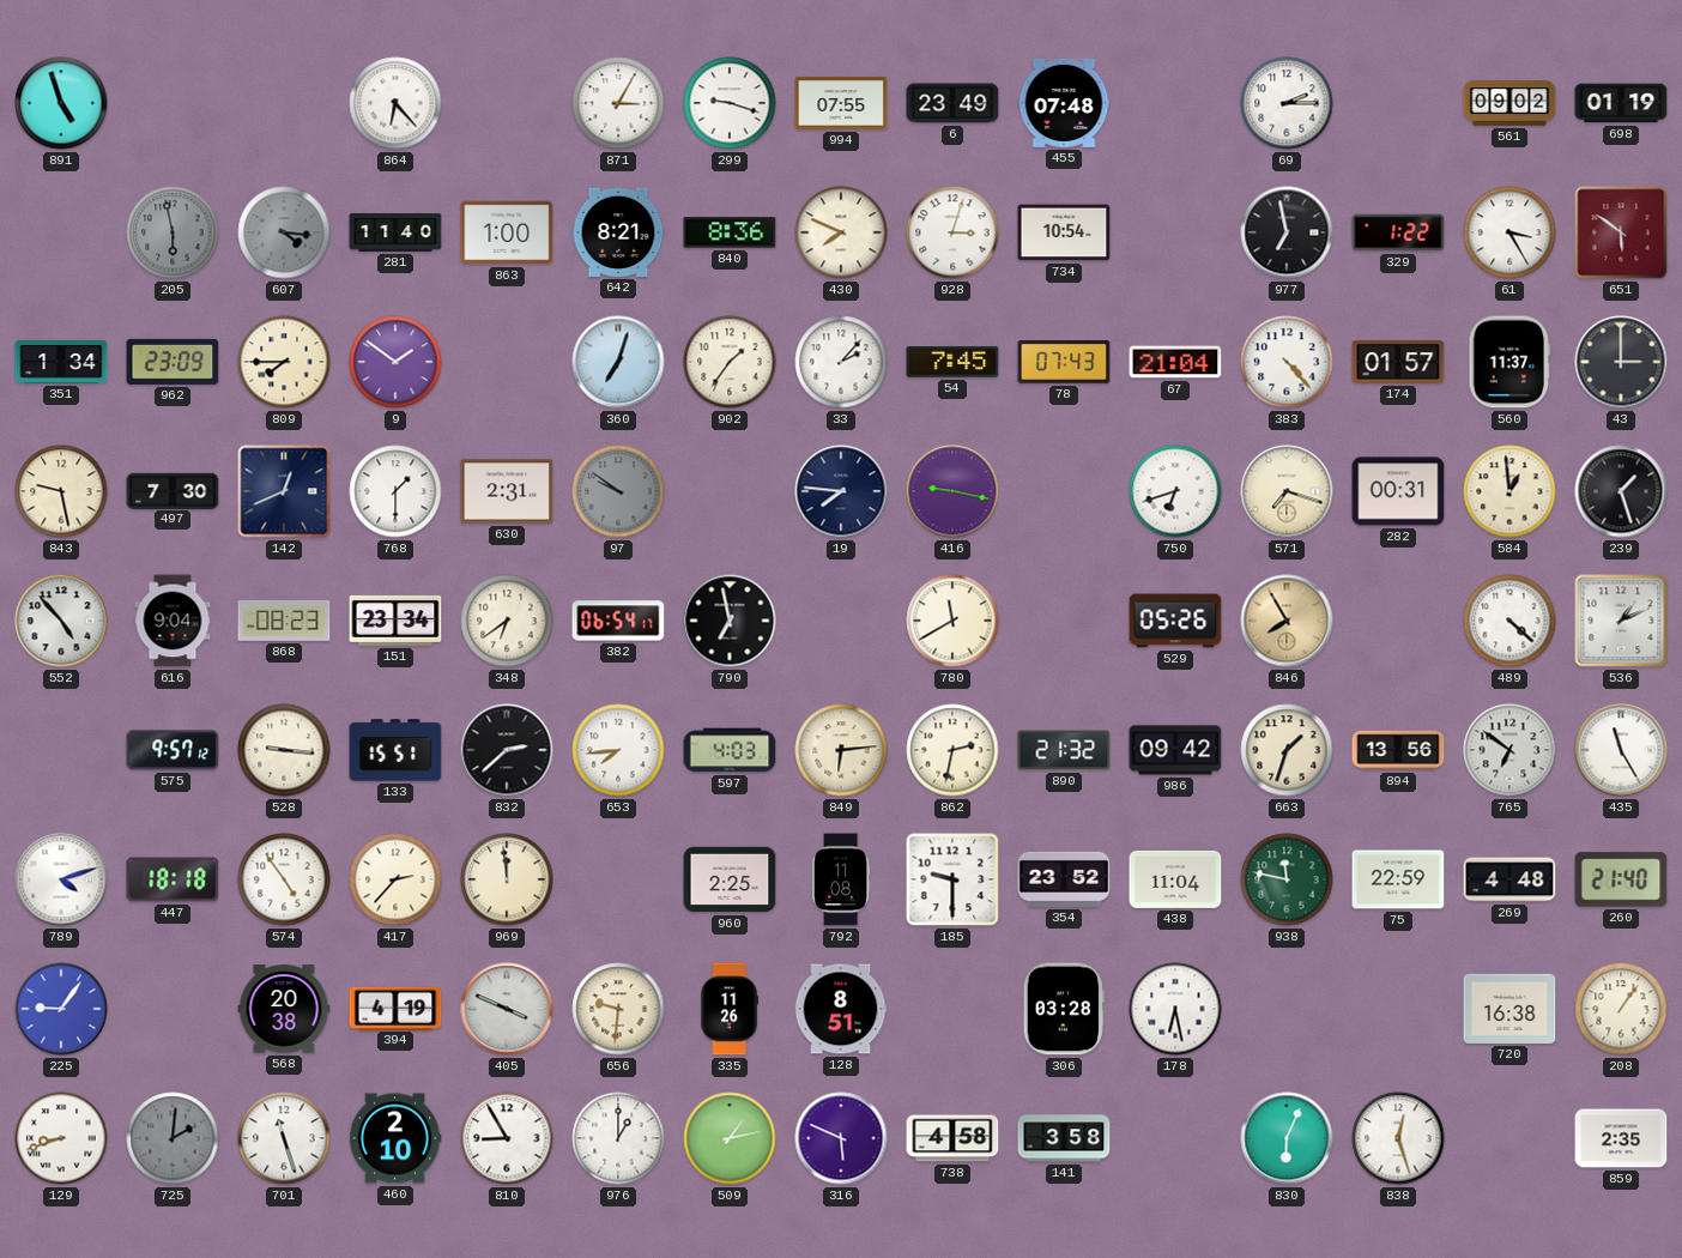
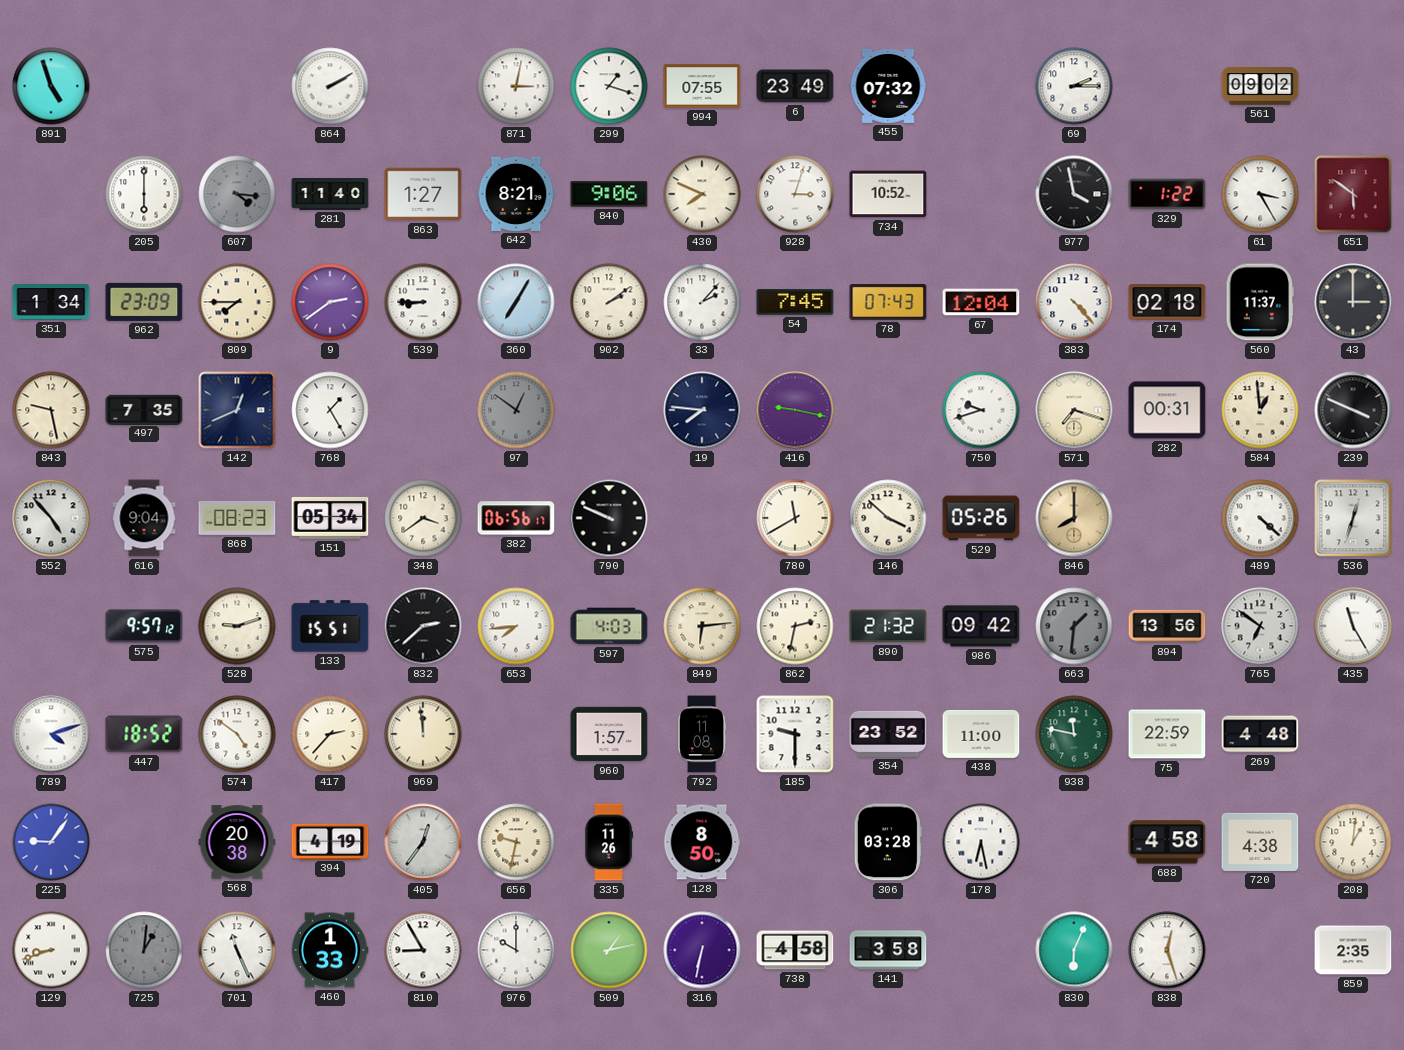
864: 6:23 -> 2:10
871: 3:05 -> 3:02
299: 9:18 -> 1:18
455: 07:48 -> 07:32
698: 01:19 -> none
205: 5:58 -> 6:00
205 dial: grey -> white
863: 1:00 -> 1:27
840: 8:36 -> 9:06
734: 10:54 -> 10:52
977: 6:58 -> 3:58
9: 1:51 -> 2:39
539: none -> 8:45
360: 7:03 -> 7:05
902: 1:36 -> 2:09
67: 21:04 -> 12:04
174: 01:57 -> 02:18
497: 7:30 -> 7:35
768: 1:30 -> 1:25
630: 2:31 -> none
97: 9:51 -> 12:51
750: 6:42 -> 9:42
239: 1:27 -> 3:49
151: 23:34 -> 05:34
348: 6:39 -> 3:39
382: 06:54 -> 06:56
790: 6:58 -> 9:49
146: none -> 3:52
846: 7:55 -> 8:00
536: 1:11 -> 12:33
528: 9:16 -> 9:12
663: 1:33 -> 1:31
663 dial: cream -> grey
447: 18:18 -> 18:52
574: 4:54 -> 4:51
960: 2:25 -> 1:57
438: 11:04 -> 11:00
260: 21:40 -> none
405: 3:49 -> 12:36
656: 9:31 -> 9:32
128: 8:51 -> 8:50
688: none -> 4:58
720: 16:38 -> 4:38
208: 1:06 -> 1:01
725: 2:01 -> 1:01
701: 11:27 -> 11:26
460: 2:10 -> 1:33
976: 1:00 -> 10:00
316: 5:49 -> 6:32
